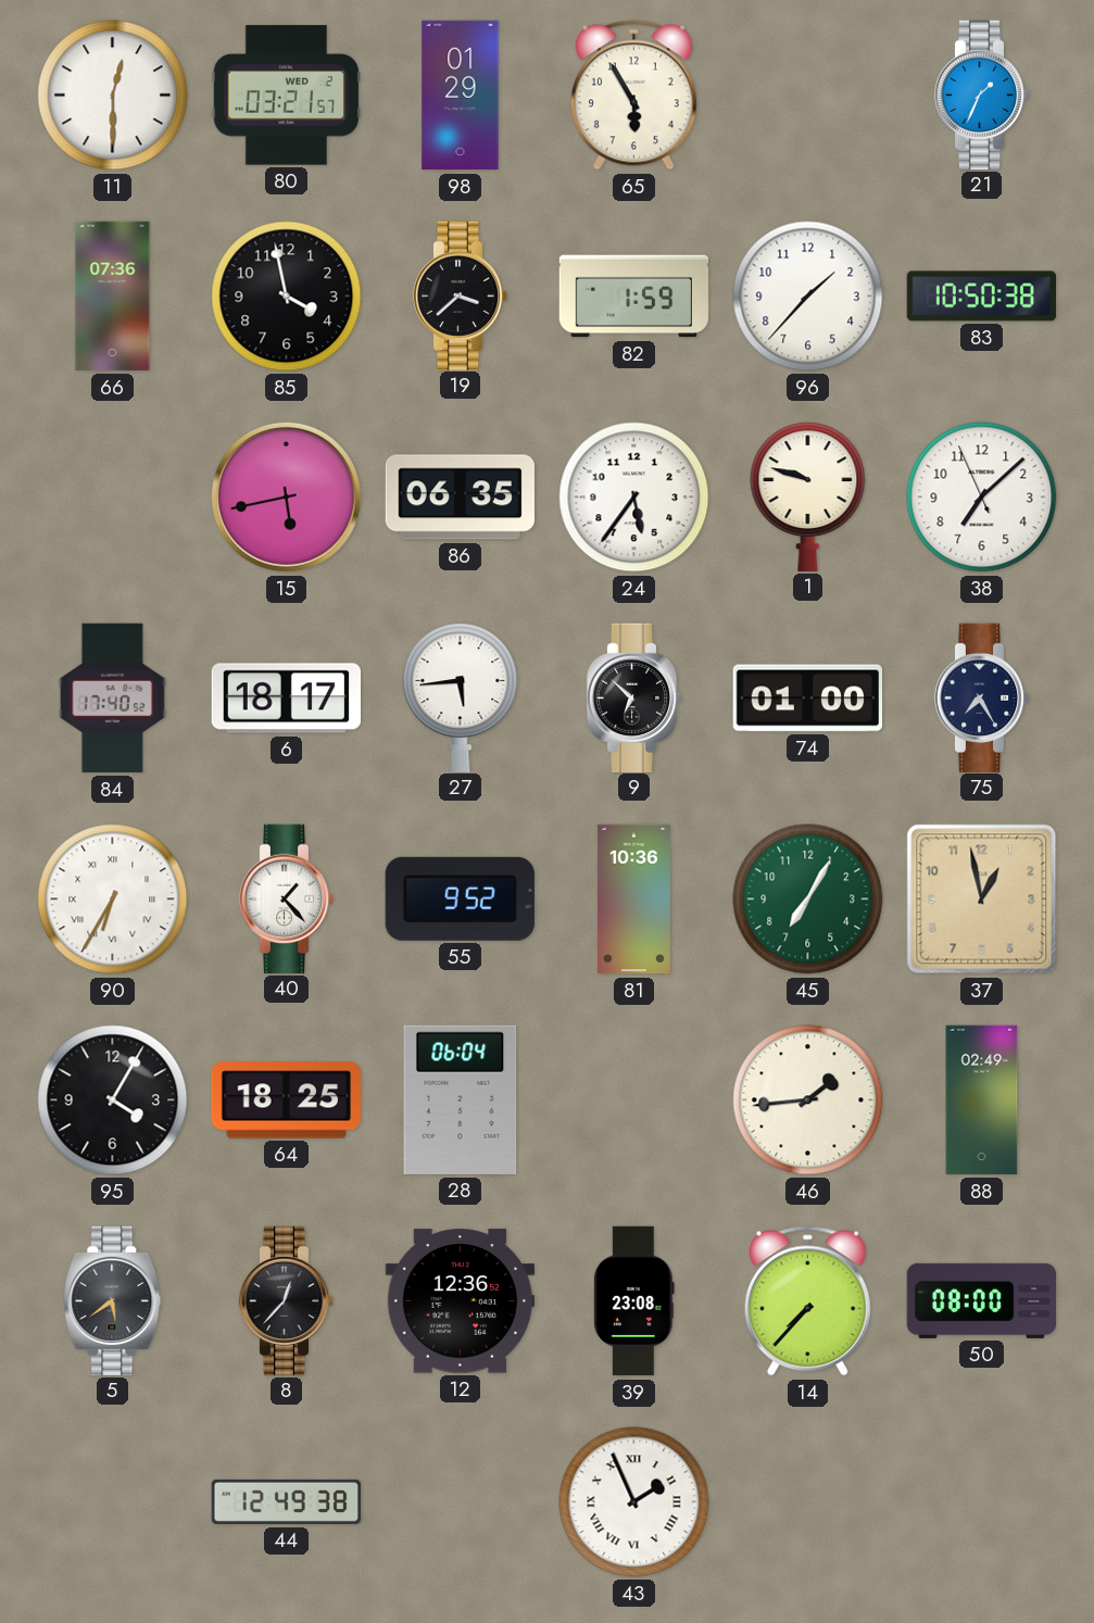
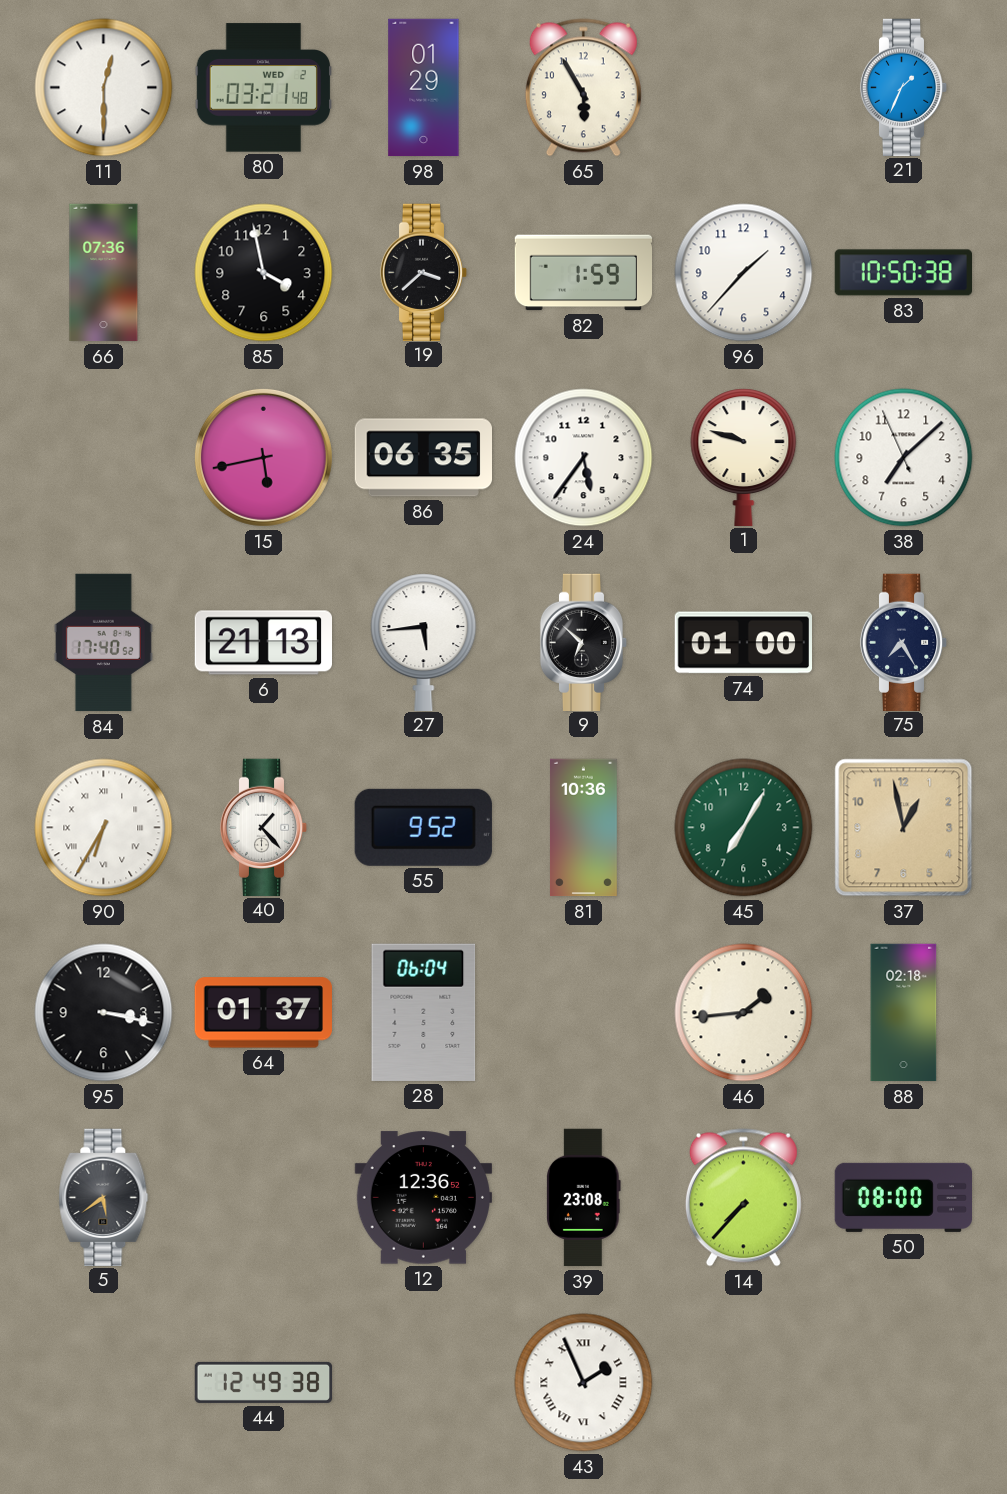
80: 03:21:57 -> 03:21:48
6: 18:17 -> 21:13
95: 4:05 -> 3:17
64: 18:25 -> 01:37
88: 02:49 -> 02:18
8: 12:37 -> none
